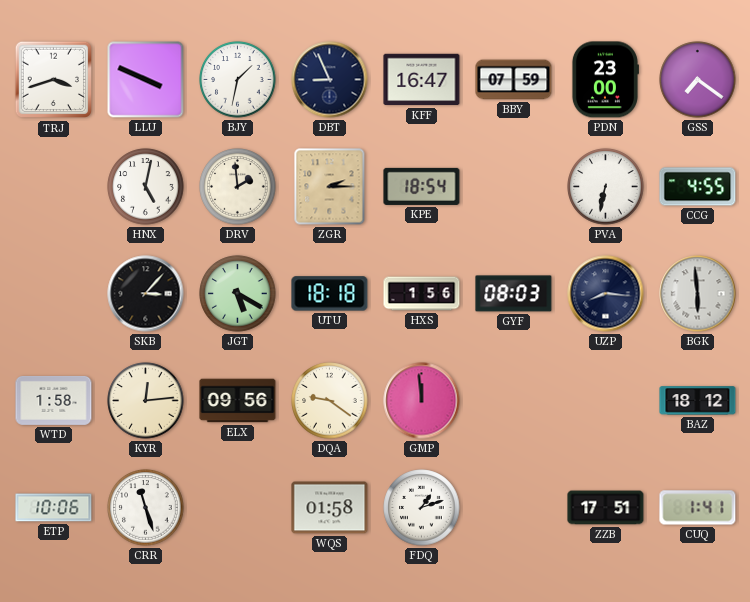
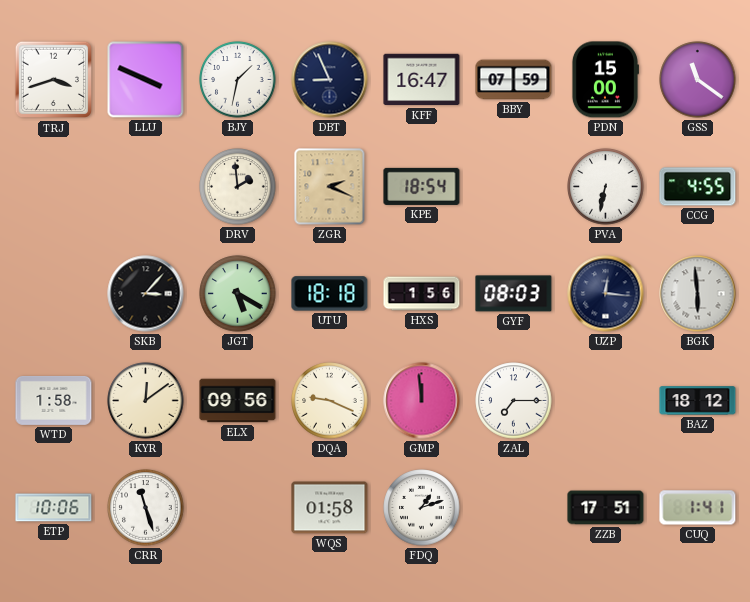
PDN: 23:00 -> 15:00
GSS: 7:21 -> 11:21
HNX: 5:02 -> none
ZGR: 2:15 -> 2:19
UZP: 8:16 -> 12:16
KYR: 12:14 -> 12:09
DQA: 9:21 -> 9:19
ZAL: none -> 7:15
